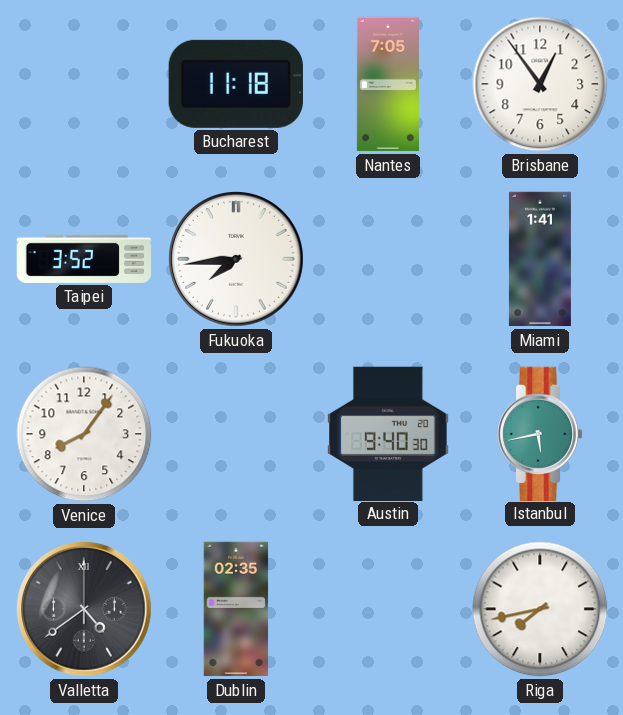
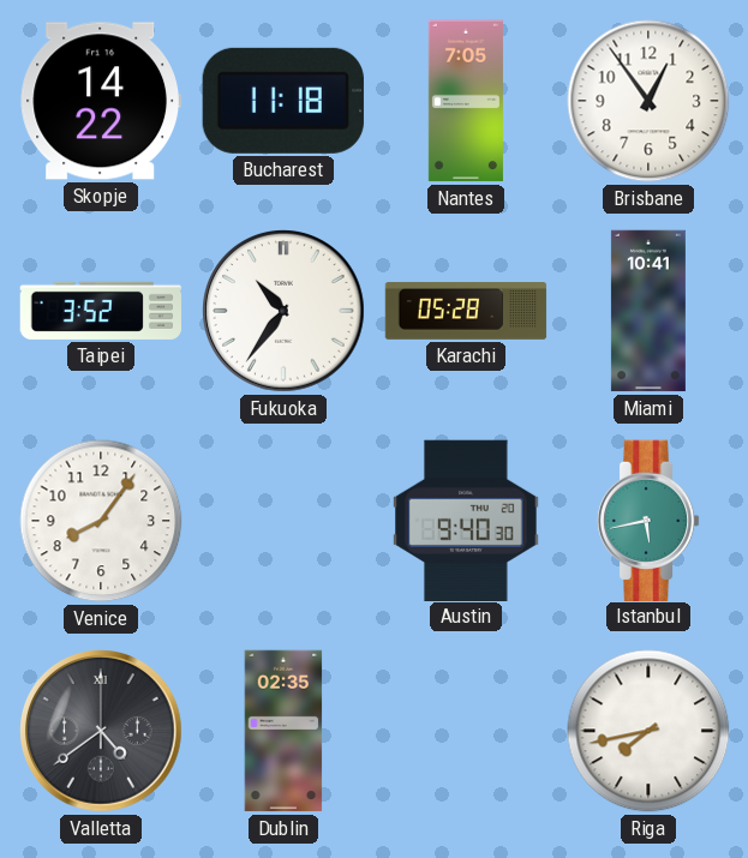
Skopje: none -> 14:22
Fukuoka: 7:44 -> 10:36
Karachi: none -> 05:28
Miami: 1:41 -> 10:41
